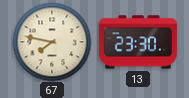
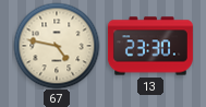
67: 7:47 -> 4:47
